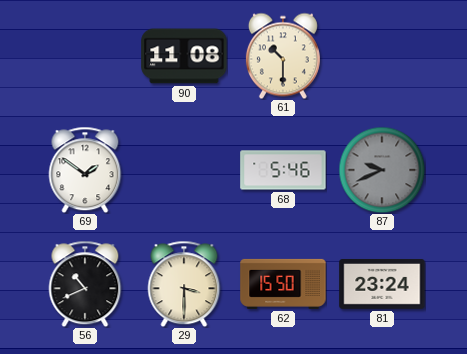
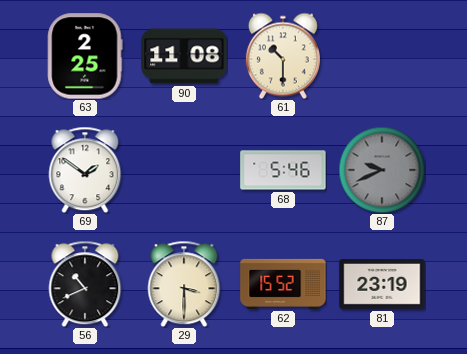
63: none -> 2:25
62: 15:50 -> 15:52
81: 23:24 -> 23:19
